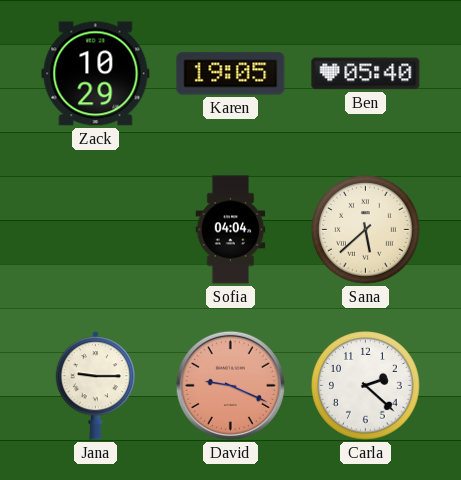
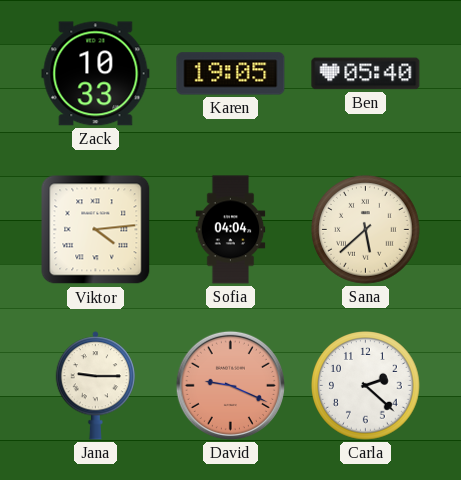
Zack: 10:29 -> 10:33
Viktor: none -> 4:14
